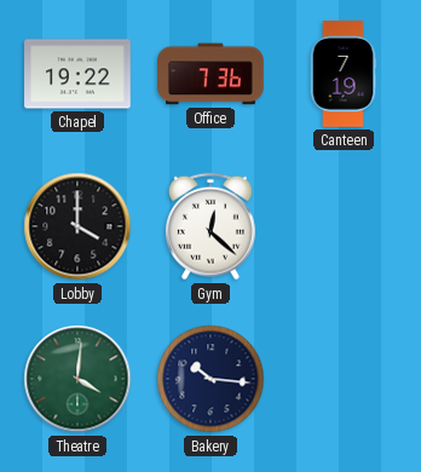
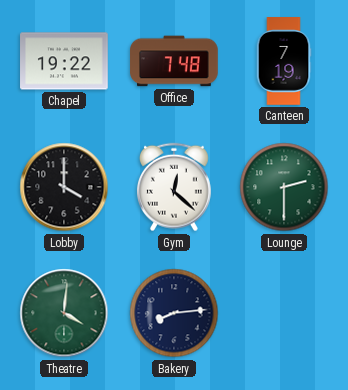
Office: 7:36 -> 7:48
Lounge: none -> 2:30
Bakery: 10:16 -> 8:14
